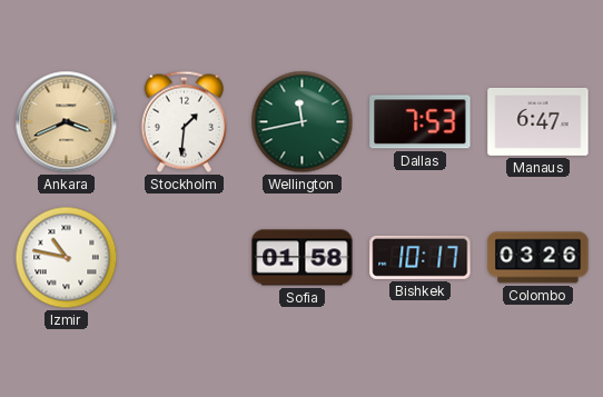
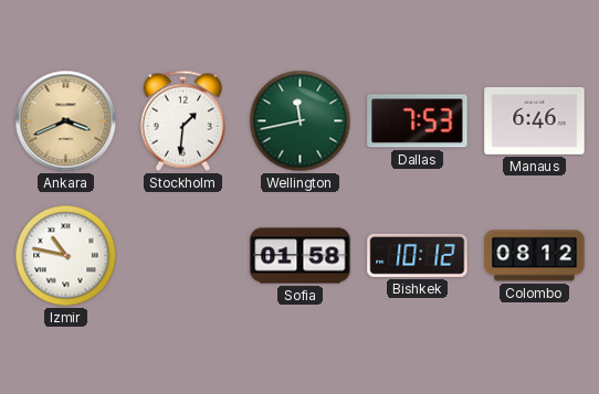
Manaus: 6:47 -> 6:46
Bishkek: 10:17 -> 10:12
Colombo: 03:26 -> 08:12
